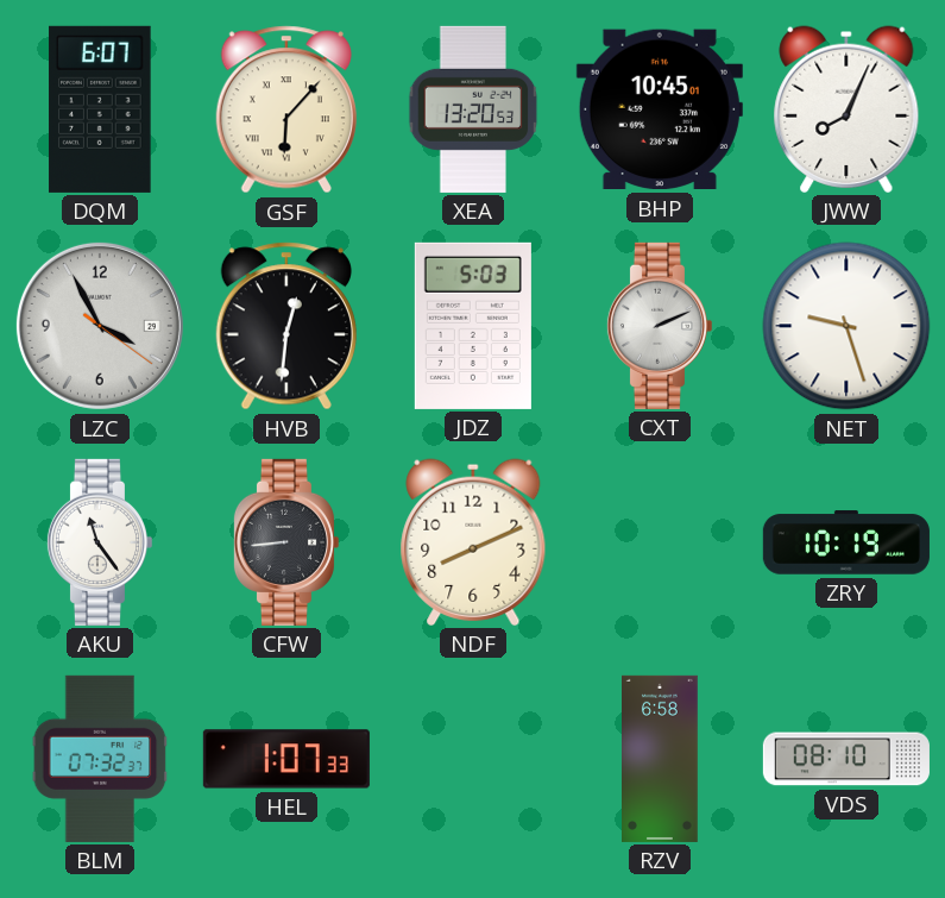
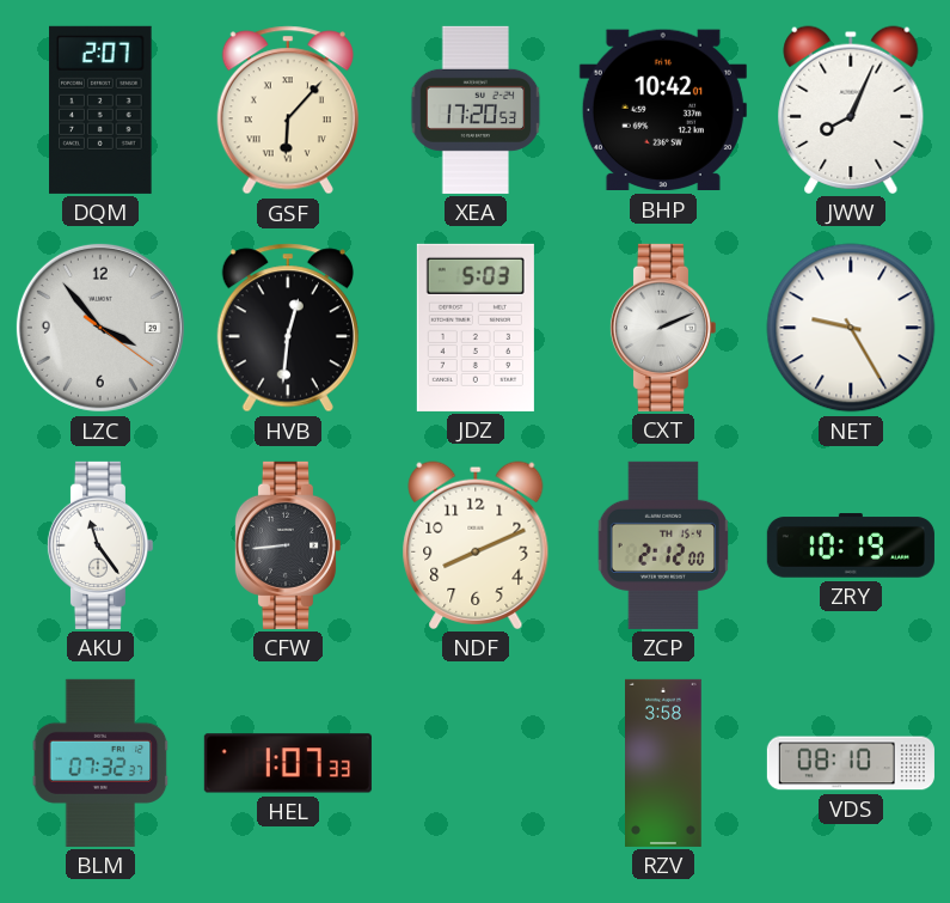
DQM: 6:07 -> 2:07
XEA: 13:20 -> 17:20
BHP: 10:45 -> 10:42
LZC: 3:55 -> 3:53
NET: 9:27 -> 9:25
ZCP: none -> 2:12
RZV: 6:58 -> 3:58
